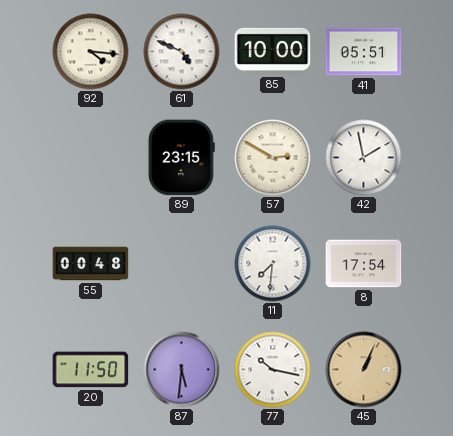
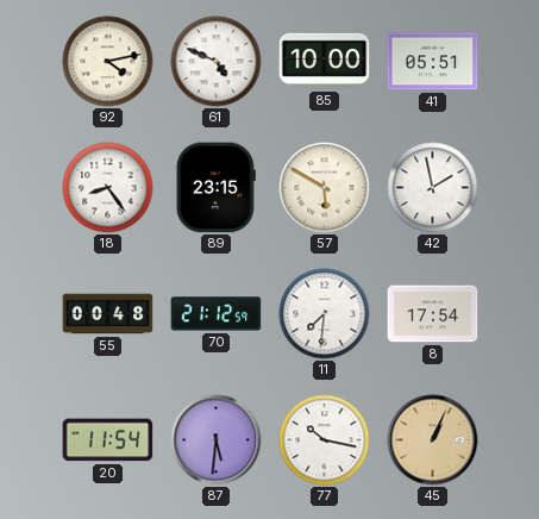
92: 4:16 -> 4:13
18: none -> 8:24
57: 2:50 -> 5:50
70: none -> 21:12
20: 11:50 -> 11:54
